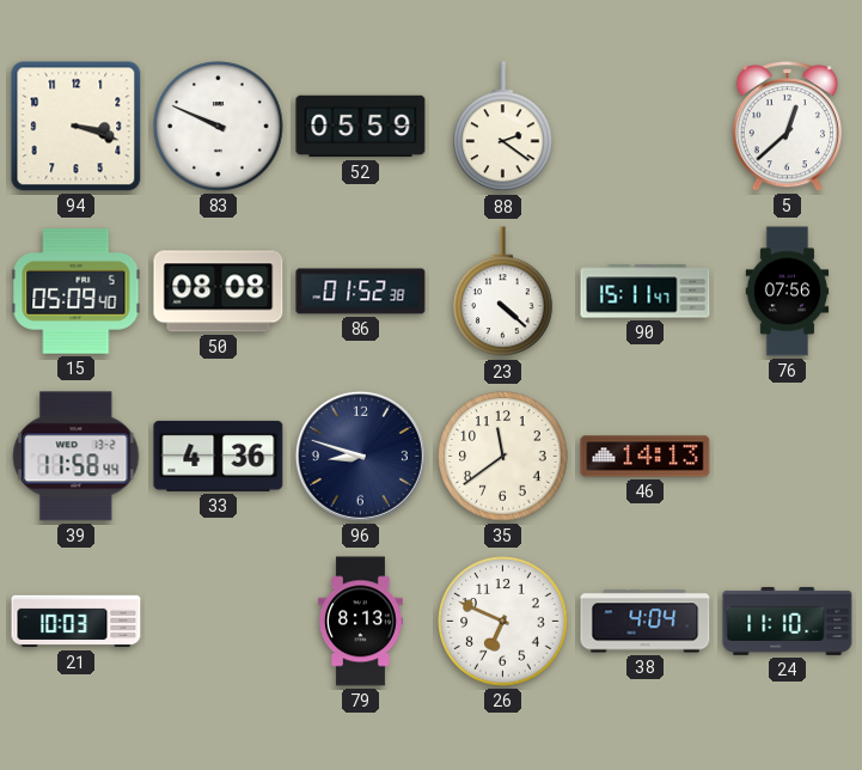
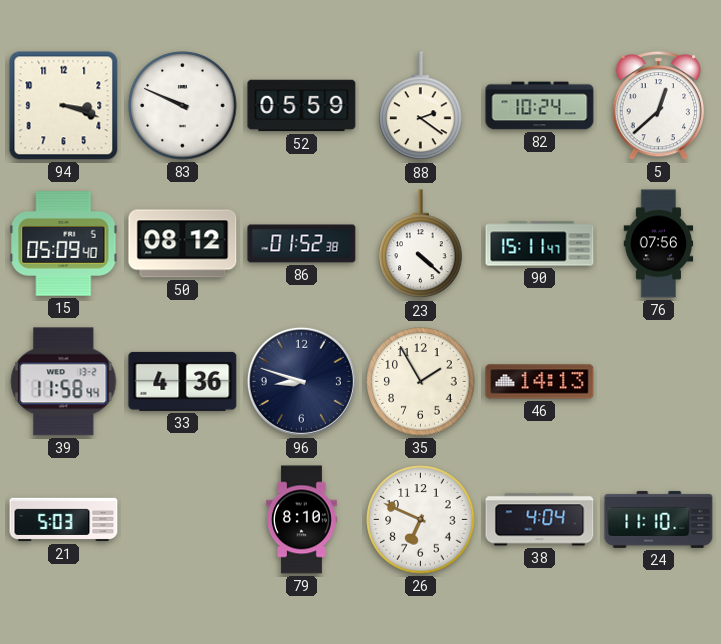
82: none -> 10:24
50: 08:08 -> 08:12
35: 11:39 -> 1:55
21: 10:03 -> 5:03
79: 8:13 -> 8:10
